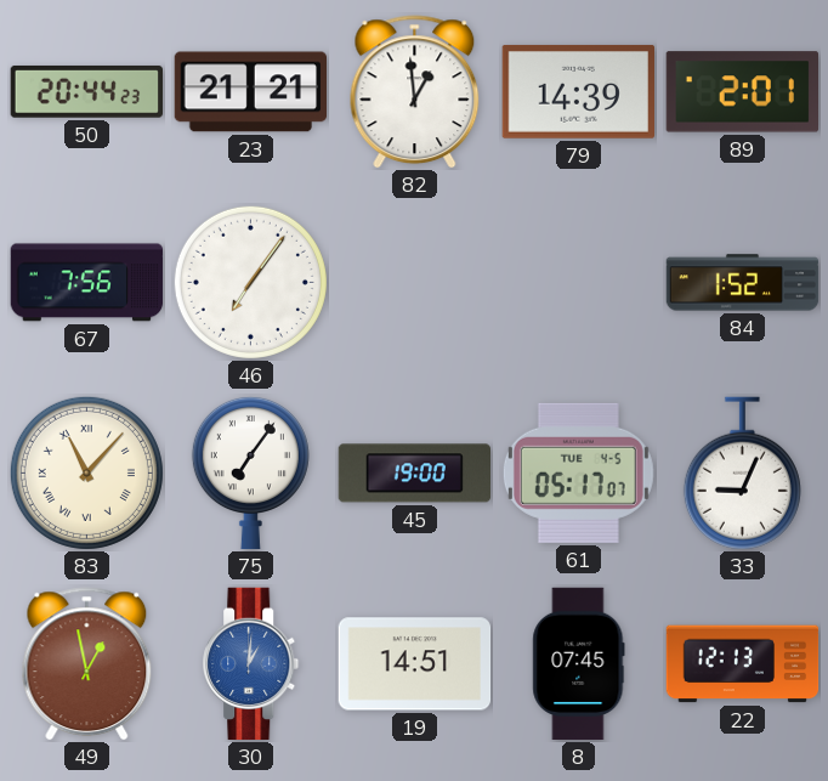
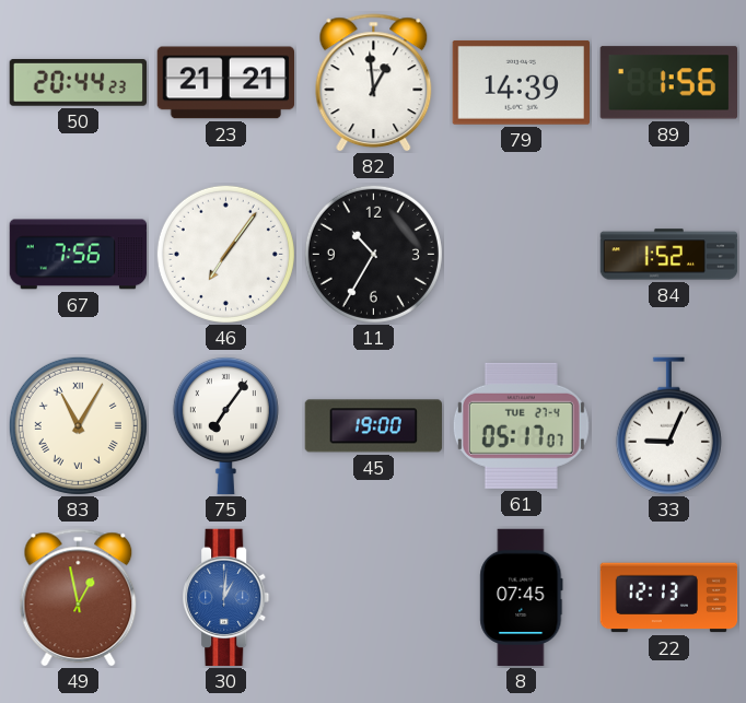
89: 2:01 -> 1:56
11: none -> 10:35
83: 11:07 -> 11:05
61 date: TUE 4-5 -> TUE 27-4
19: 14:51 -> none
